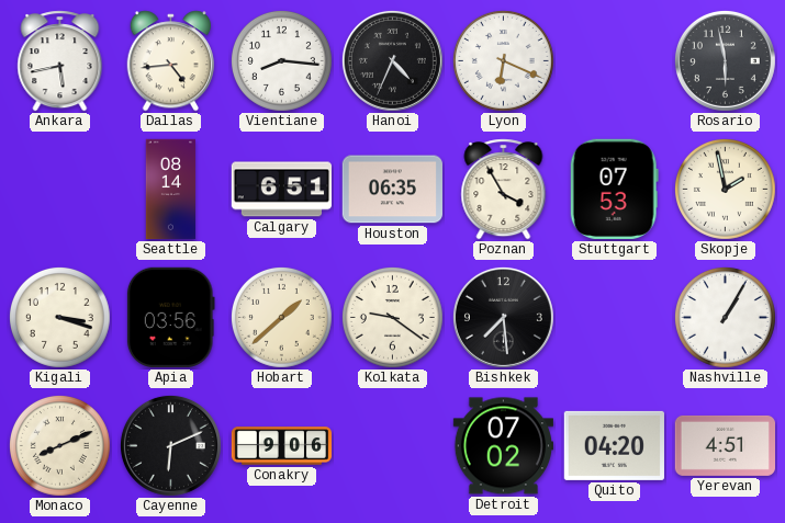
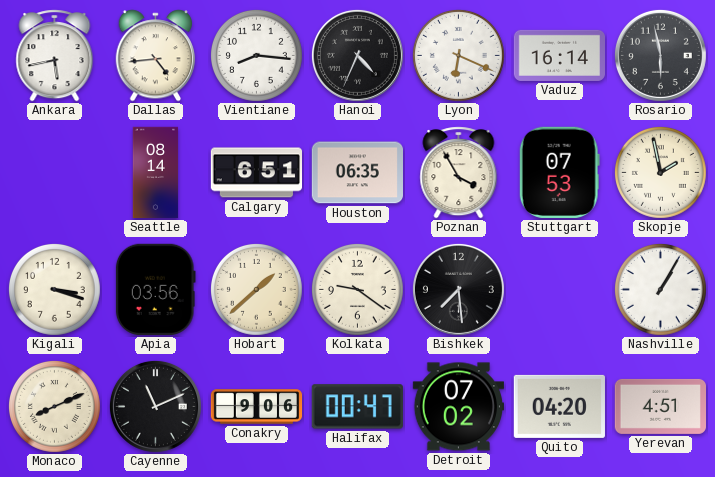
Vaduz: none -> 16:14
Cayenne: 6:11 -> 11:11
Halifax: none -> 00:47
